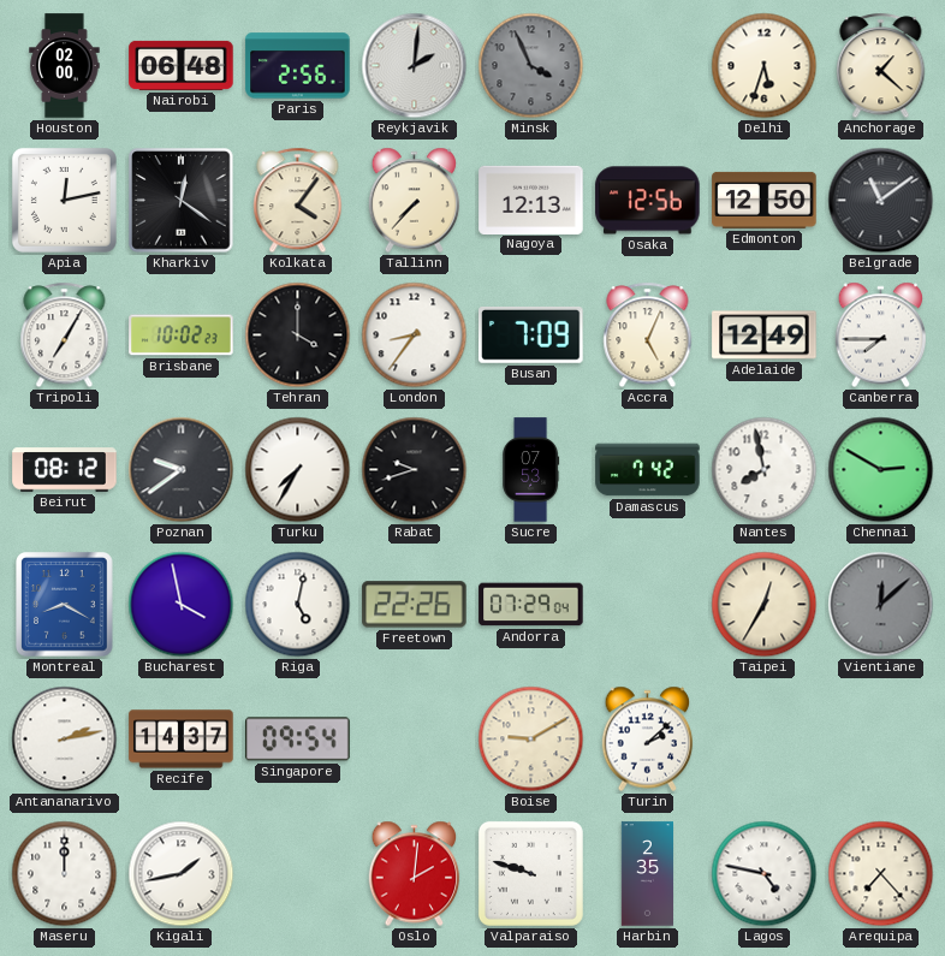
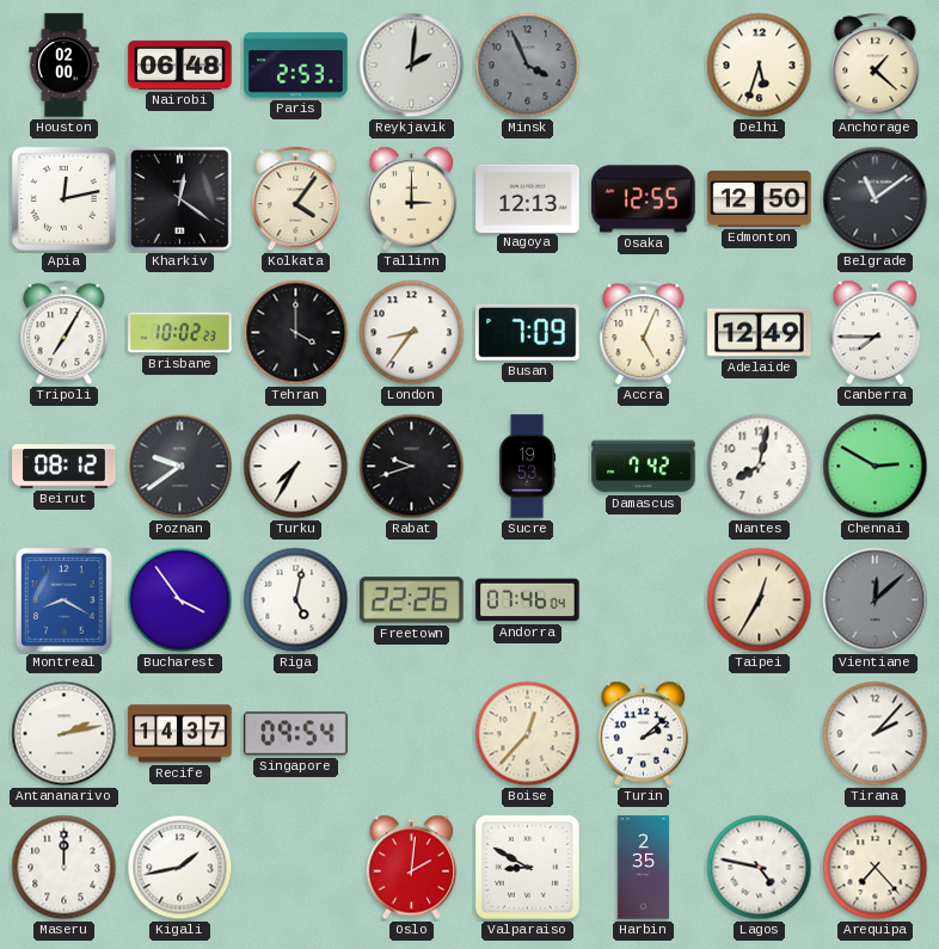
Paris: 2:56 -> 2:53
Tallinn: 7:37 -> 3:00
Osaka: 12:56 -> 12:55
Sucre: 07:53 -> 19:53
Nantes: 7:58 -> 8:02
Bucharest: 3:58 -> 3:54
Andorra: 07:29 -> 07:46
Boise: 9:10 -> 12:37
Tirana: none -> 2:07
Valparaiso: 9:48 -> 8:50
